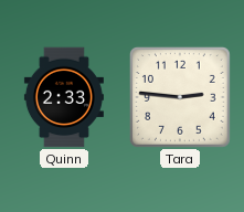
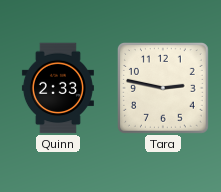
Tara: 2:46 -> 2:47
